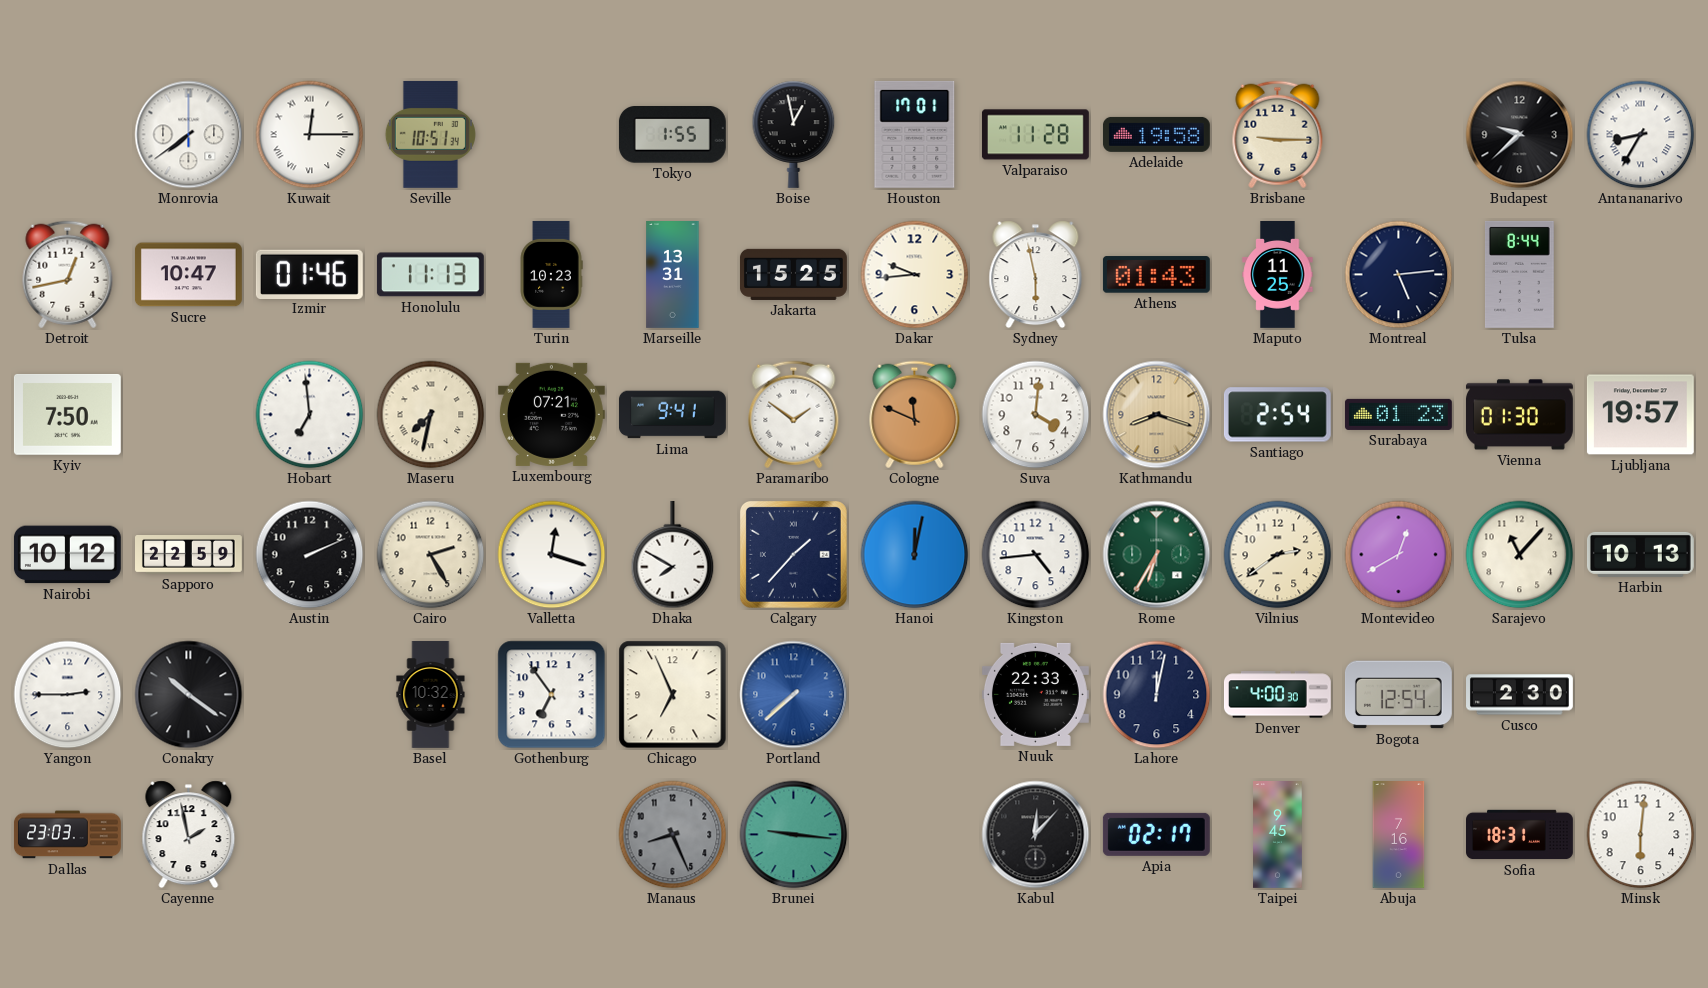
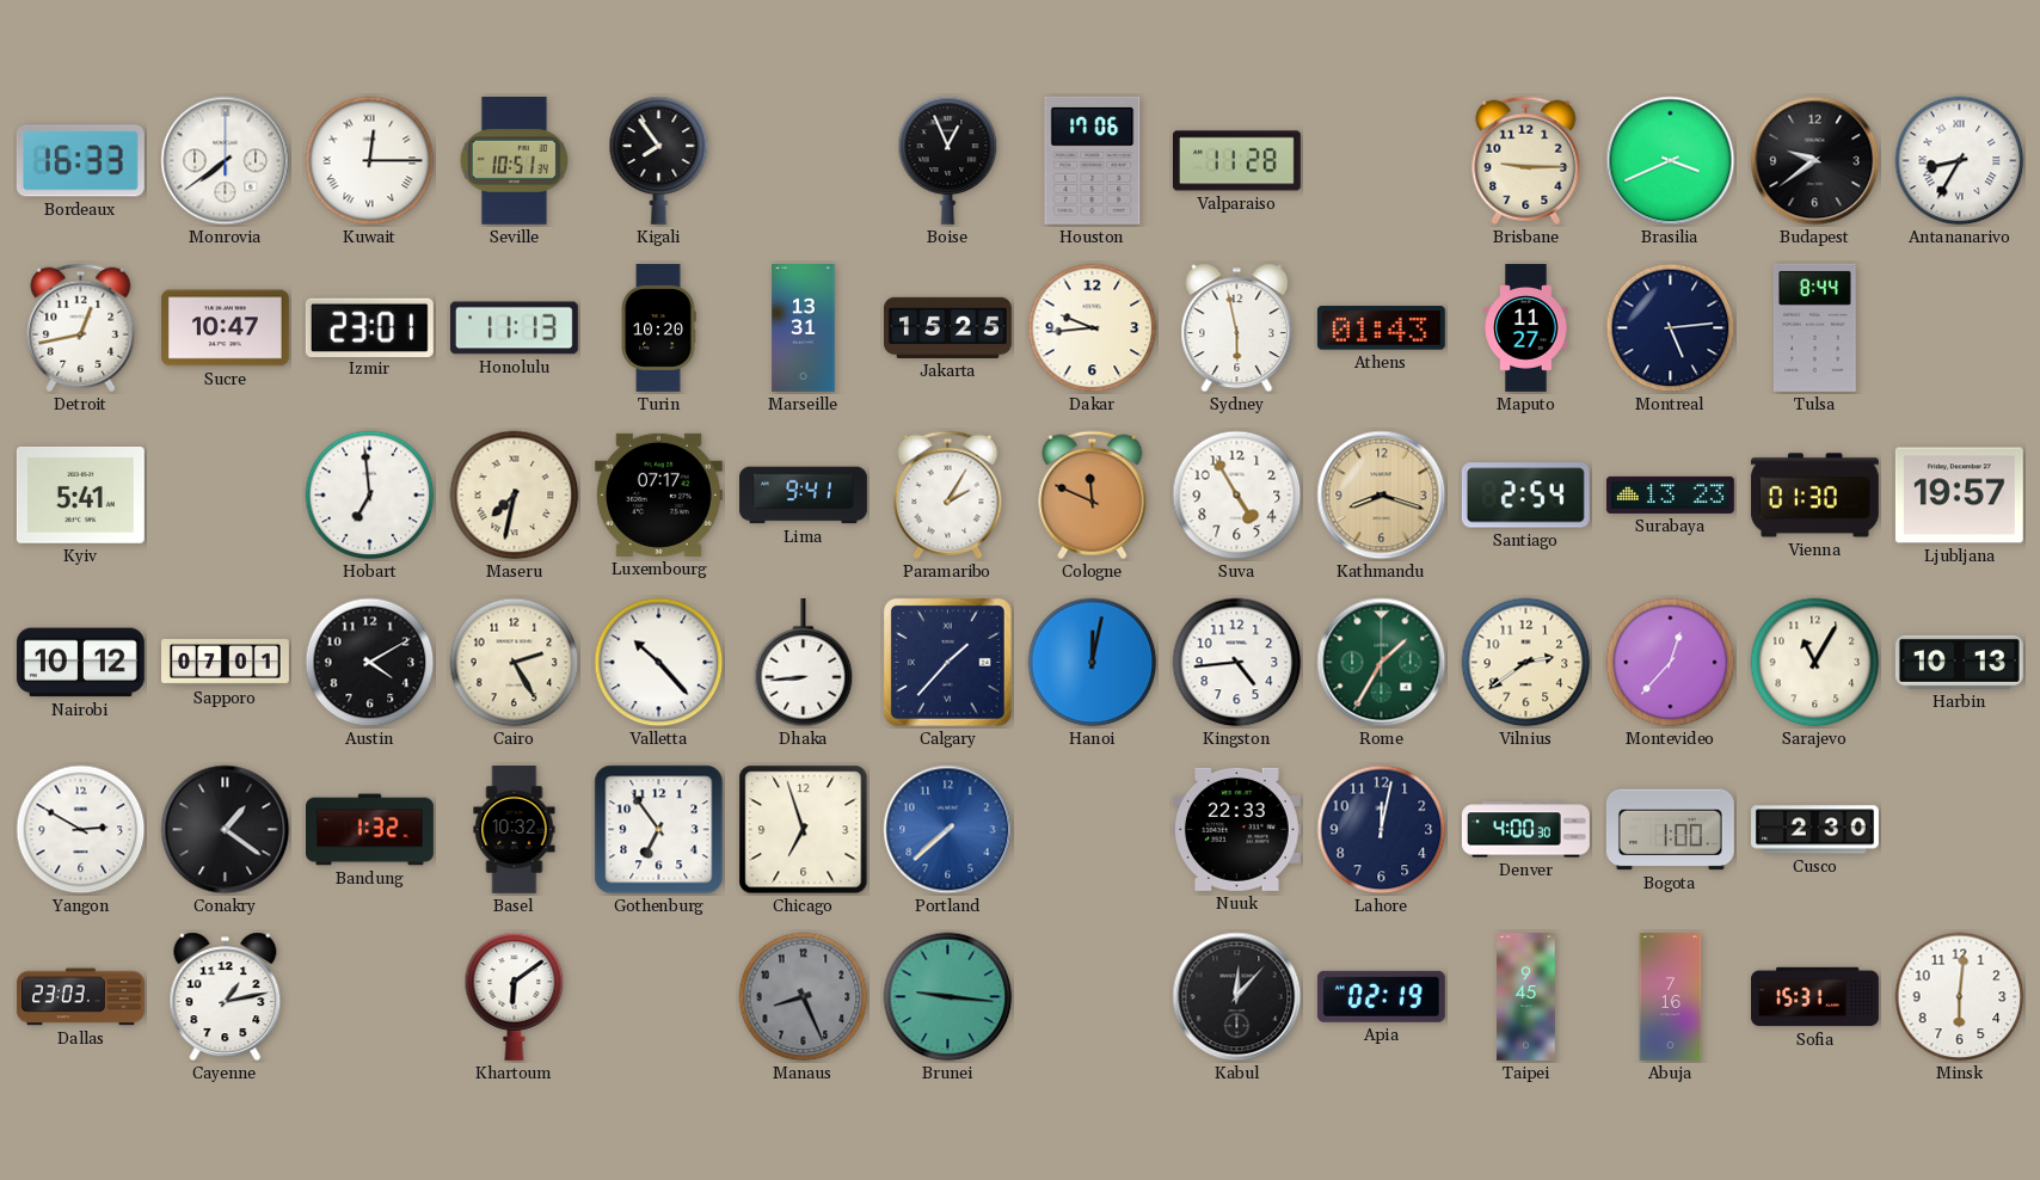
Bordeaux: none -> 16:33
Kigali: none -> 7:54
Tokyo: 1:55 -> none
Boise: 12:58 -> 12:56
Houston: 17:01 -> 17:06
Adelaide: 19:58 -> none
Brasilia: none -> 3:41
Budapest: 9:38 -> 9:39
Izmir: 01:46 -> 23:01
Turin: 10:23 -> 10:20
Maputo: 11:25 -> 11:27
Kyiv: 7:50 -> 5:41
Luxembourg: 07:21 -> 07:17
Paramaribo: 1:51 -> 2:05
Suva: 4:01 -> 4:55
Surabaya: 01:23 -> 13:23
Sapporo: 22:59 -> 07:01
Austin: 2:11 -> 4:10
Valletta: 12:18 -> 10:23
Dhaka: 7:50 -> 8:44
Rome: 6:35 -> 1:35
Montevideo: 12:40 -> 12:37
Sarajevo: 11:07 -> 11:05
Yangon: 2:45 -> 2:50
Conakry: 10:21 -> 1:21
Bandung: none -> 1:32
Chicago: 6:56 -> 6:57
Bogota: 12:54 -> 1:00
Cayenne: 1:58 -> 1:13
Khartoum: none -> 6:09
Apia: 02:17 -> 02:19
Sofia: 18:31 -> 15:31
